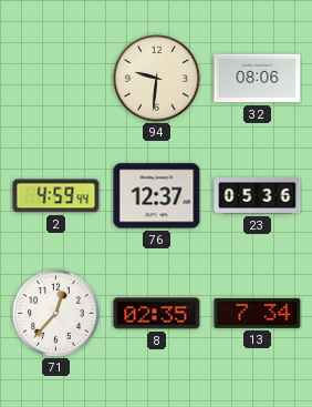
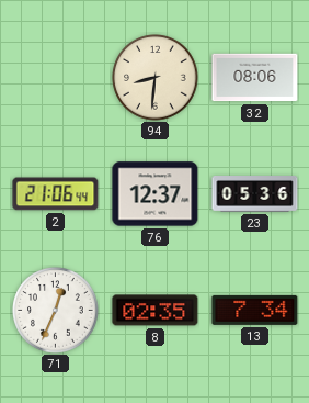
94: 9:31 -> 8:31
2: 4:59 -> 21:06
71: 12:37 -> 12:34
